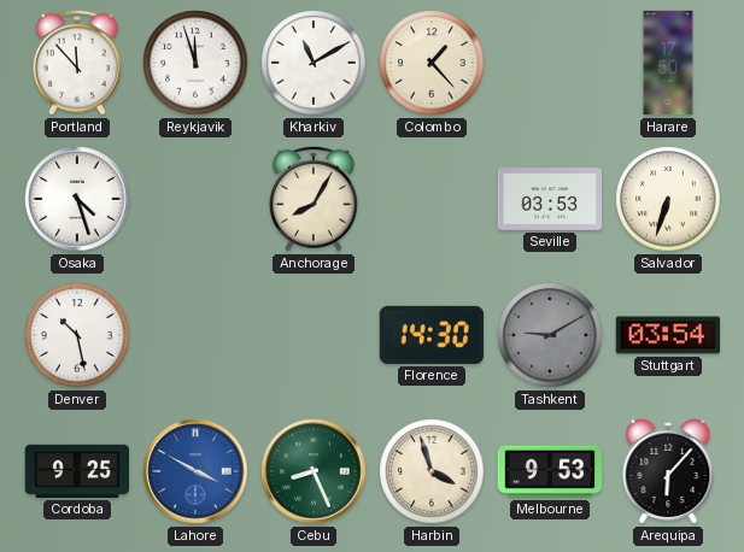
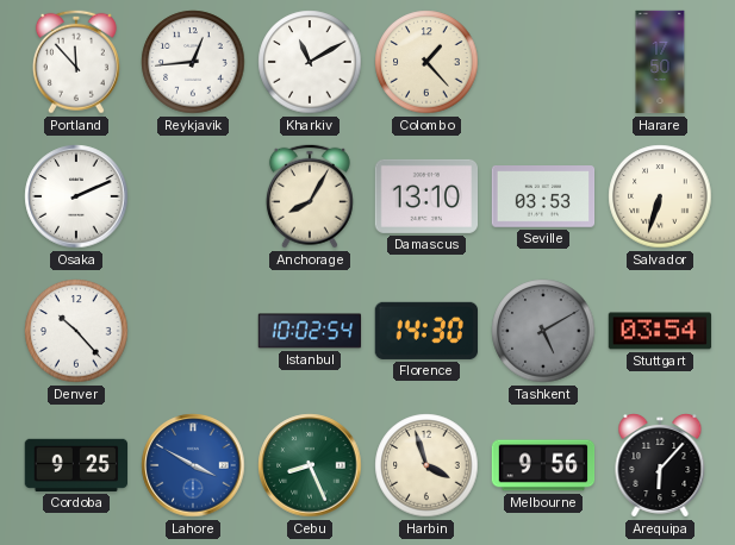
Reykjavik: 11:57 -> 12:44
Osaka: 4:27 -> 2:11
Damascus: none -> 13:10
Denver: 10:28 -> 10:23
Istanbul: none -> 10:02
Tashkent: 9:10 -> 5:10
Melbourne: 9:53 -> 9:56
